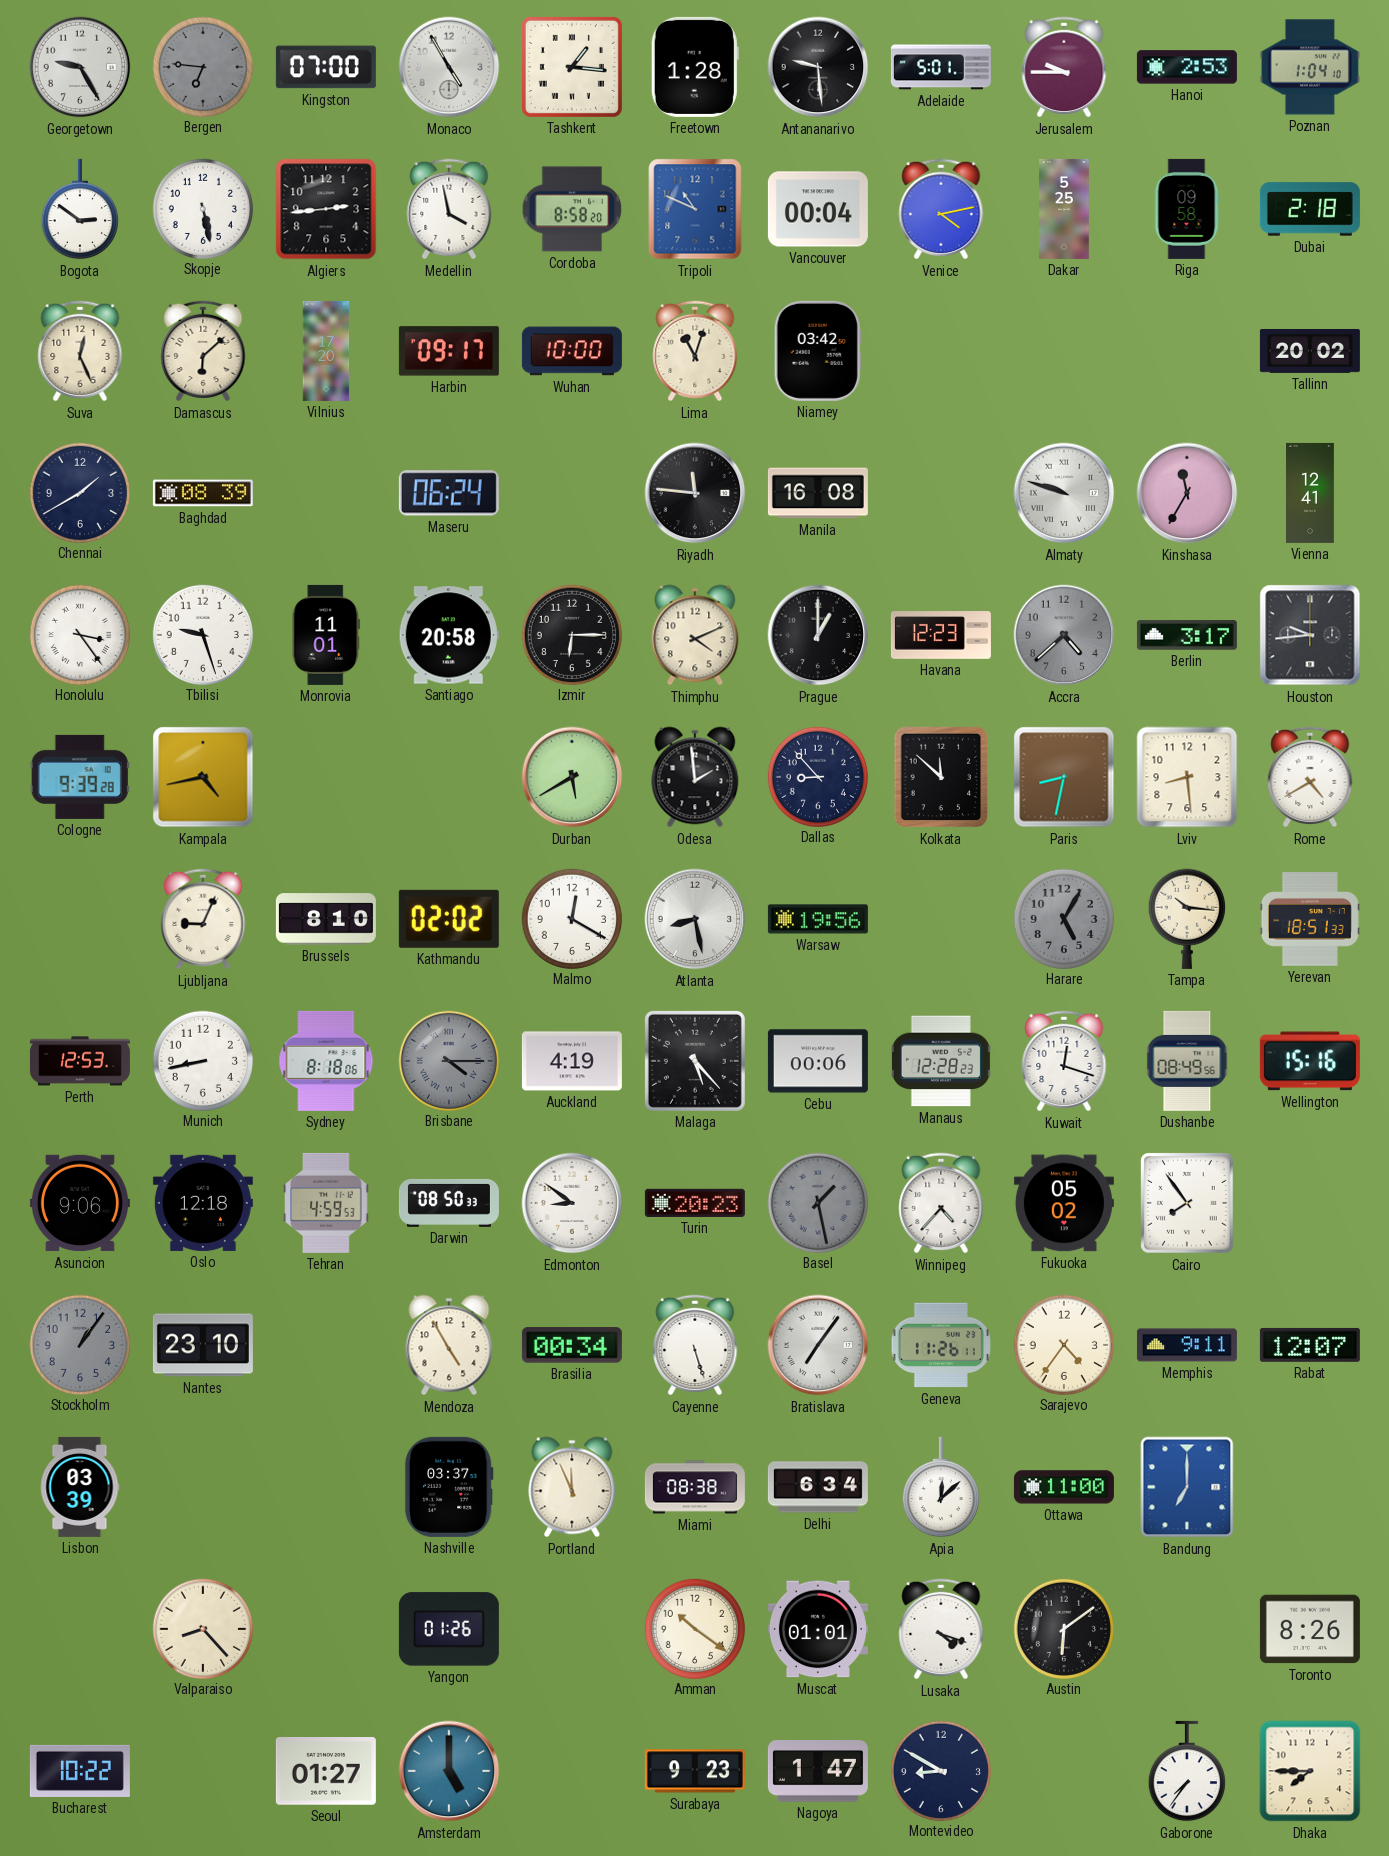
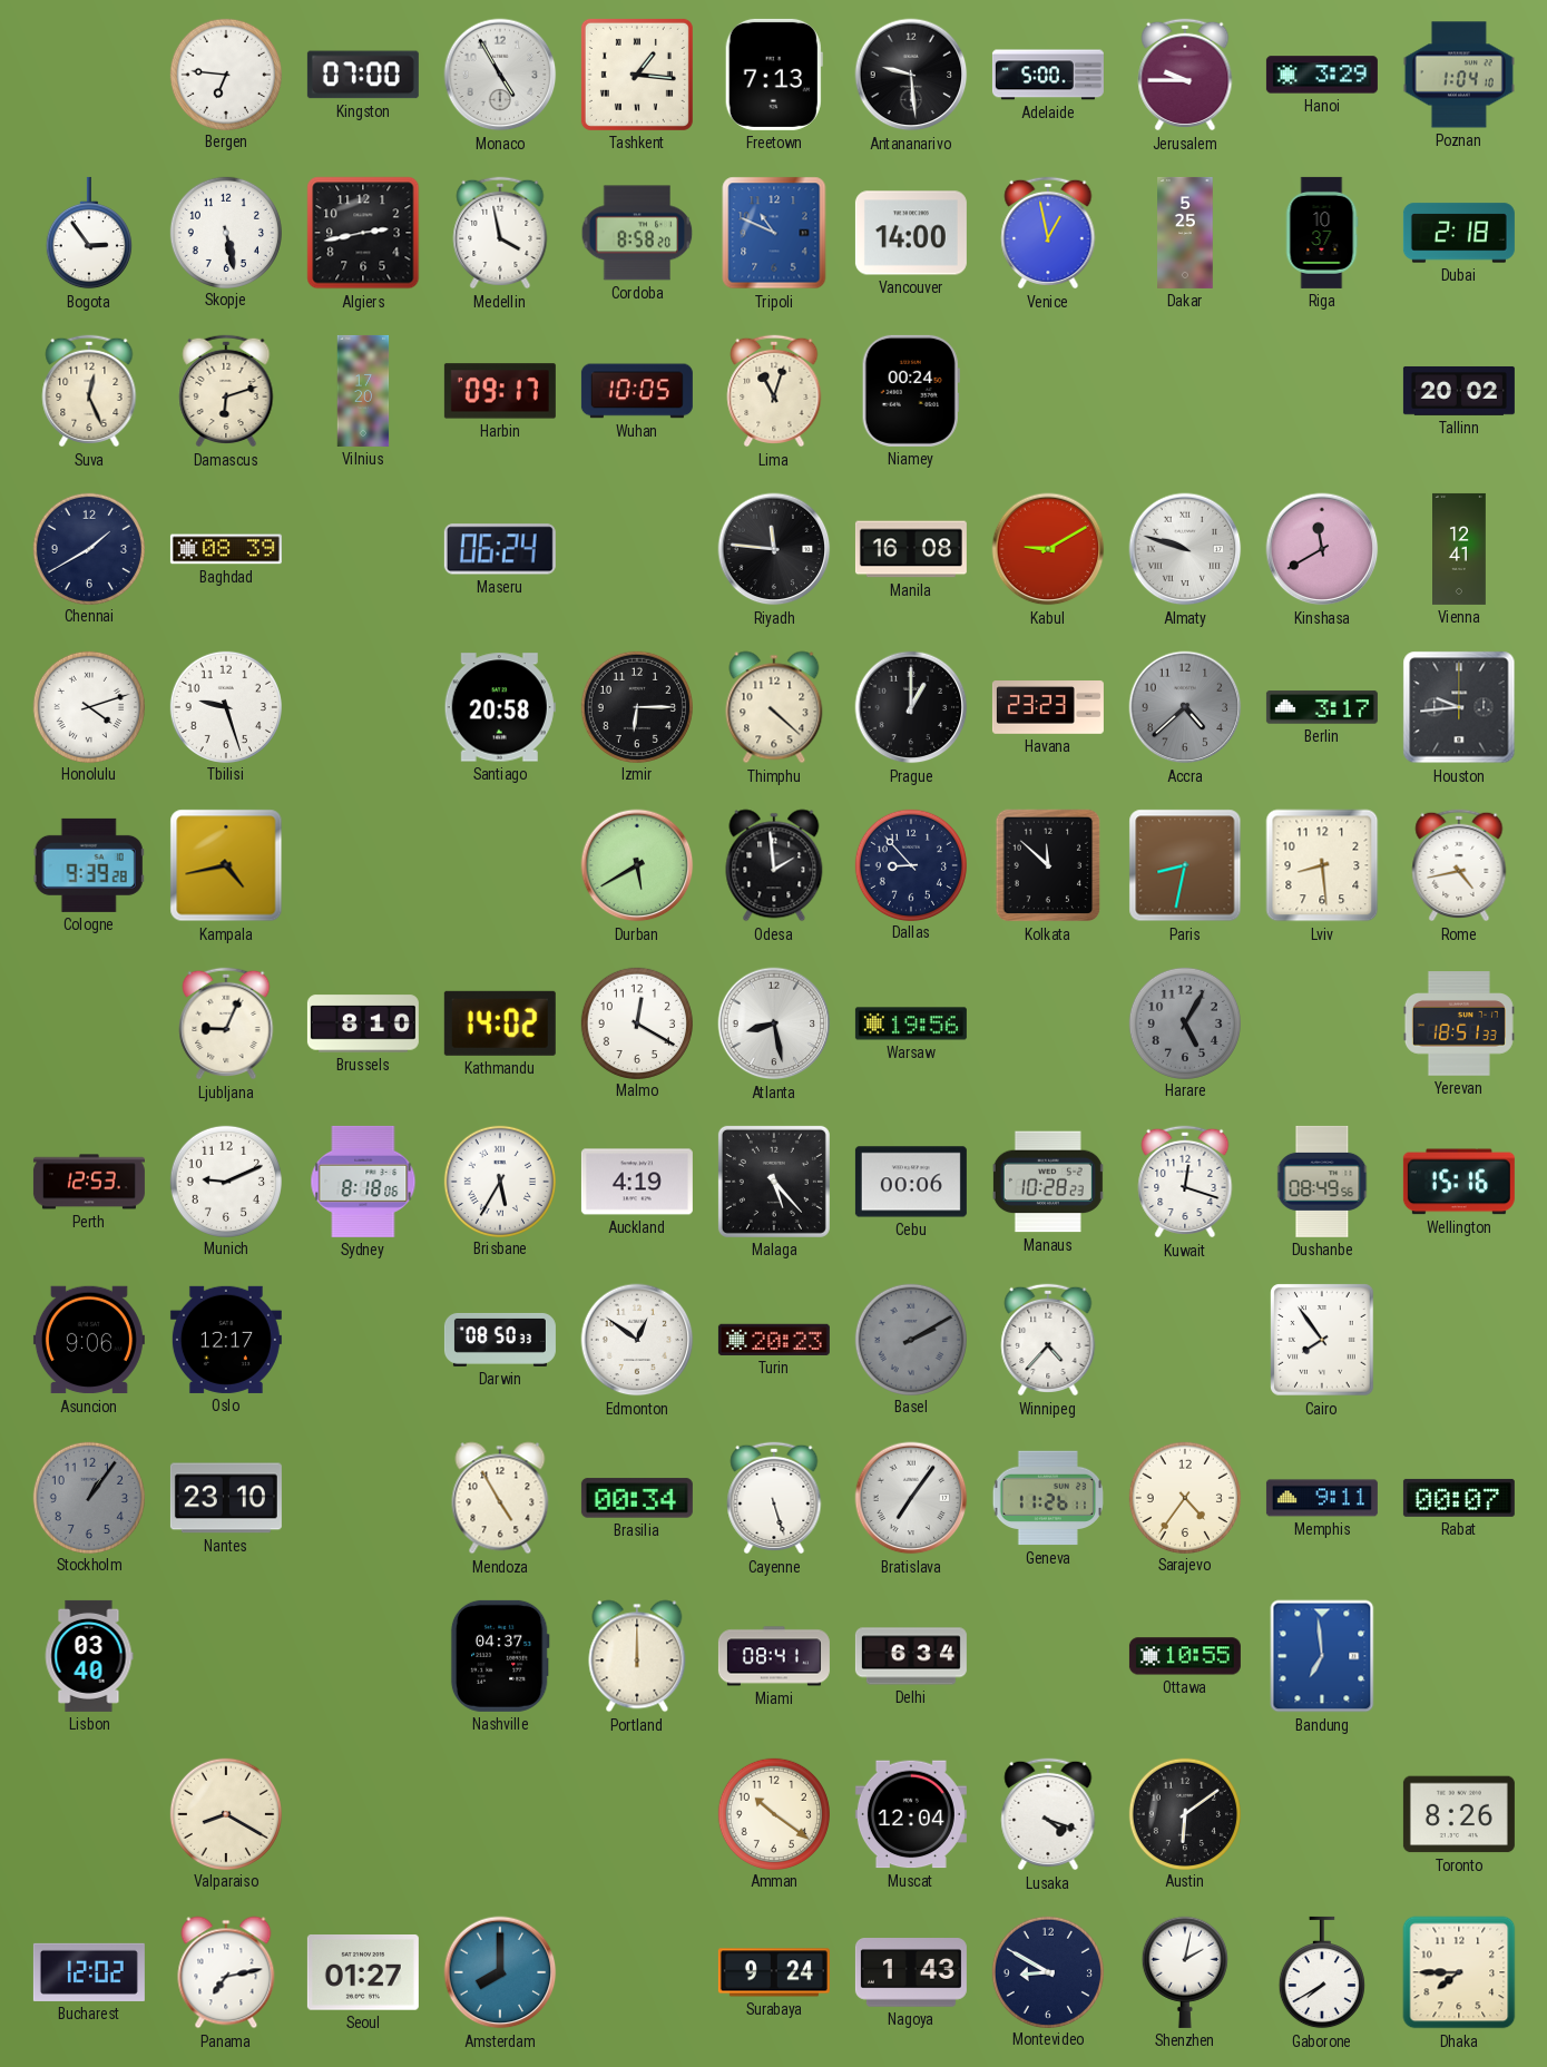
Georgetown: 9:25 -> none
Bergen dial: grey -> white
Freetown: 1:28 -> 7:13
Adelaide: 5:01 -> 5:00
Hanoi: 2:53 -> 3:29
Bogota: 2:51 -> 2:54
Algiers: 2:44 -> 2:43
Vancouver: 00:04 -> 14:00
Venice: 4:13 -> 12:58
Riga: 09:58 -> 10:37
Damascus: 6:08 -> 6:12
Wuhan: 10:00 -> 10:05
Niamey: 03:42 -> 00:24
Kabul: none -> 9:10
Kinshasa: 11:35 -> 11:40
Honolulu: 3:24 -> 4:12
Monrovia: 11:01 -> none
Thimphu: 4:11 -> 4:22
Havana: 12:23 -> 23:23
Rome: 4:40 -> 4:43
Kathmandu: 02:02 -> 14:02
Tampa: 10:16 -> none
Munich: 8:43 -> 9:11
Brisbane: 4:15 -> 5:35
Brisbane dial: grey -> white
Manaus: 12:28 -> 10:28
Oslo: 12:18 -> 12:17
Tehran: 4:59 -> none
Edmonton: 8:51 -> 12:51
Basel: 1:28 -> 2:10
Fukuoka: 05:02 -> none
Rabat: 12:07 -> 00:07
Lisbon: 03:39 -> 03:40
Nashville: 03:37 -> 04:37
Portland: 11:56 -> 12:00
Miami: 08:38 -> 08:41
Apia: 12:08 -> none
Ottawa: 11:00 -> 10:55
Bandung: 7:00 -> 6:59
Valparaiso: 8:23 -> 8:20
Yangon: 01:26 -> none
Muscat: 01:01 -> 12:04
Bucharest: 10:22 -> 12:02
Panama: none -> 7:13
Amsterdam: 5:00 -> 8:00
Surabaya: 9:23 -> 9:24
Nagoya: 1:47 -> 1:43
Shenzhen: none -> 2:02
Gaborone: 7:36 -> 7:40
